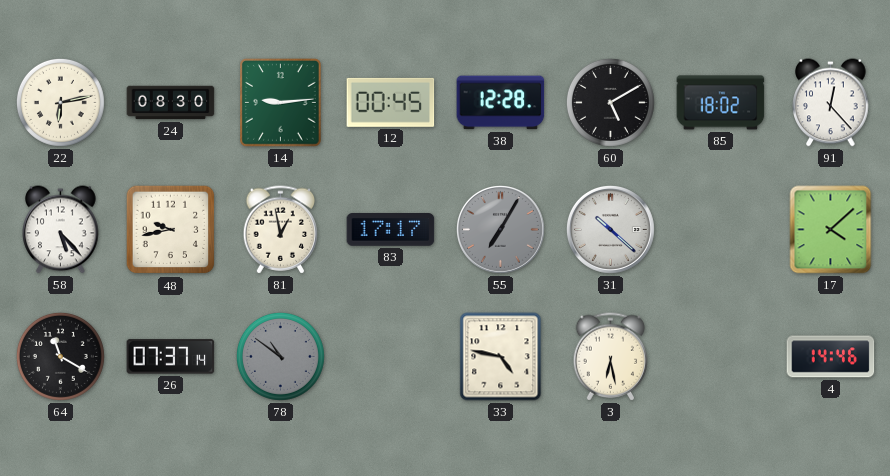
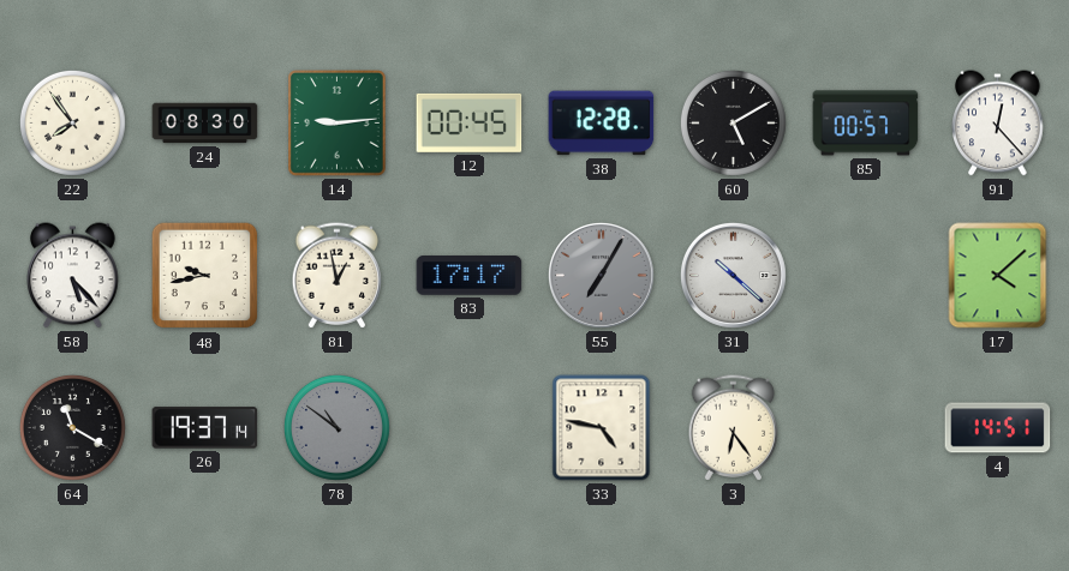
22: 6:13 -> 7:54
85: 18:02 -> 00:57
26: 07:37 -> 19:37
3: 6:28 -> 6:24
4: 14:46 -> 14:51
